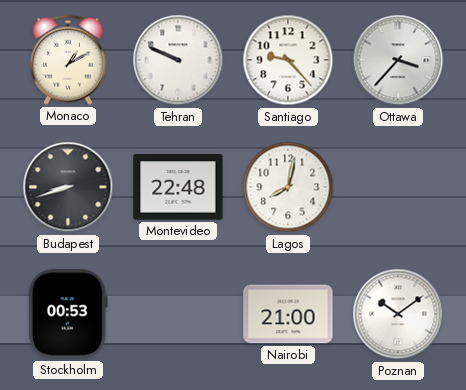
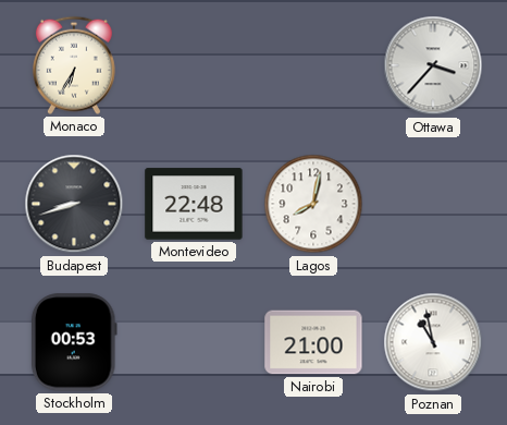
Monaco: 1:10 -> 6:35
Tehran: 9:49 -> none
Santiago: 9:23 -> none
Poznan: 10:09 -> 10:58
